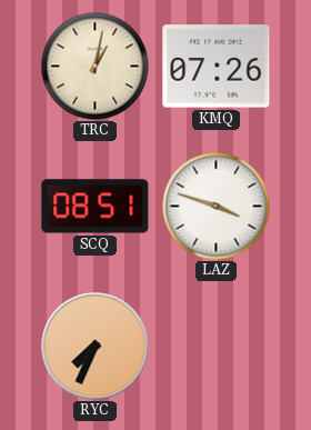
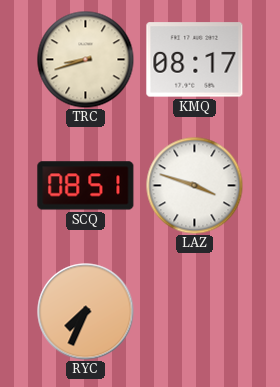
TRC: 1:02 -> 8:42
KMQ: 07:26 -> 08:17
